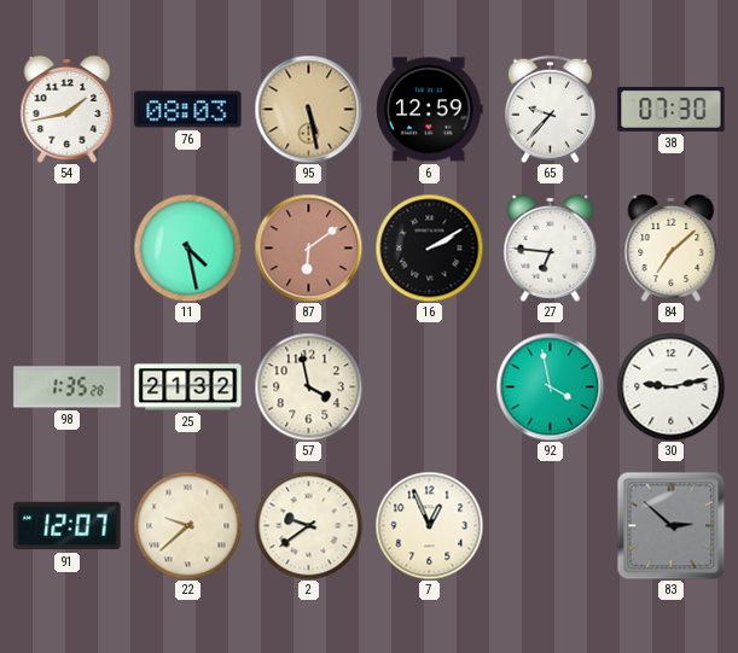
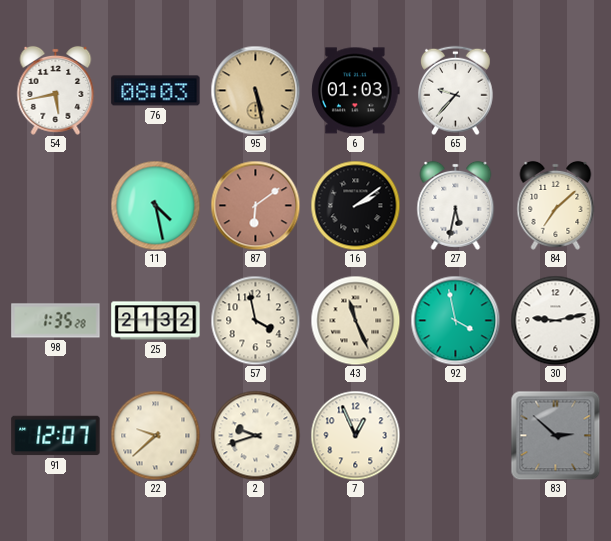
54: 1:43 -> 5:43
6: 12:59 -> 01:03
38: 07:30 -> none
16: 2:10 -> 2:09
27: 6:46 -> 5:32
43: none -> 11:26
2: 9:39 -> 9:42
